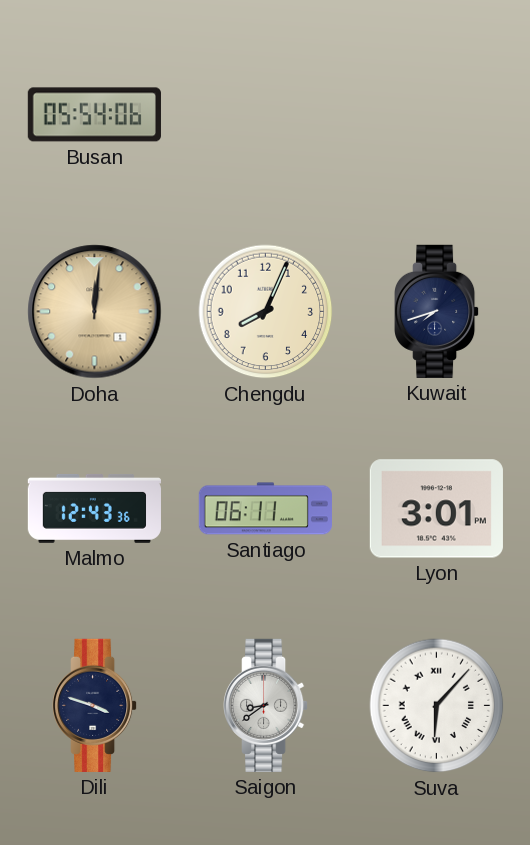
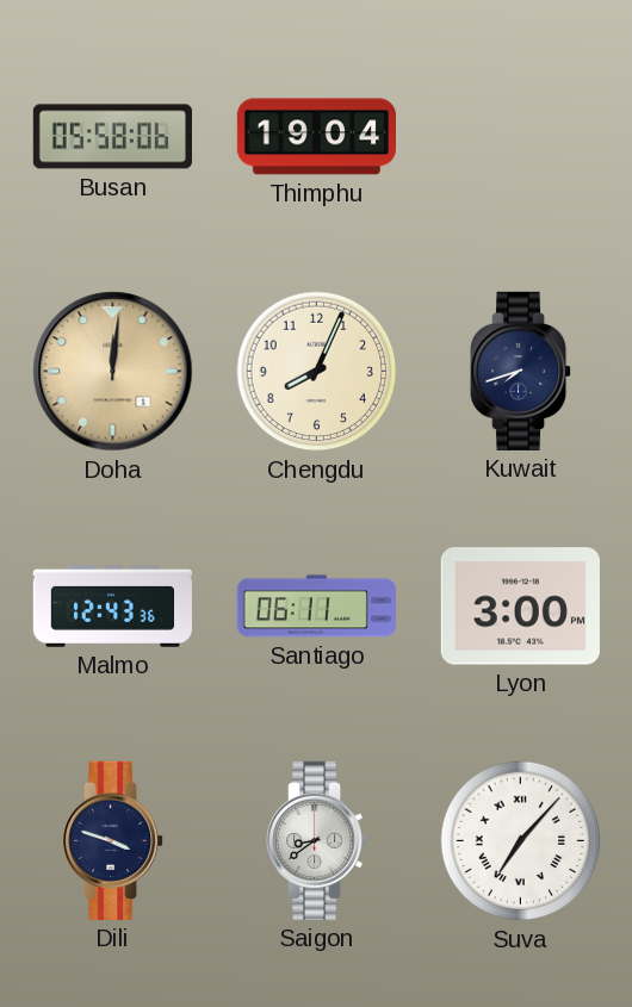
Busan: 05:54 -> 05:58
Thimphu: none -> 19:04
Lyon: 3:01 -> 3:00
Suva: 6:07 -> 7:07
